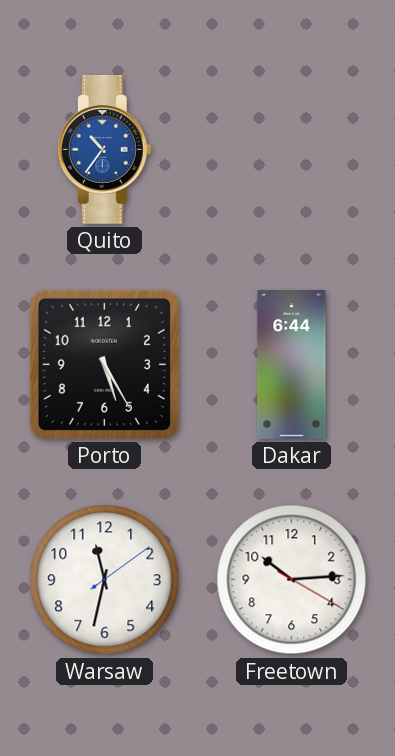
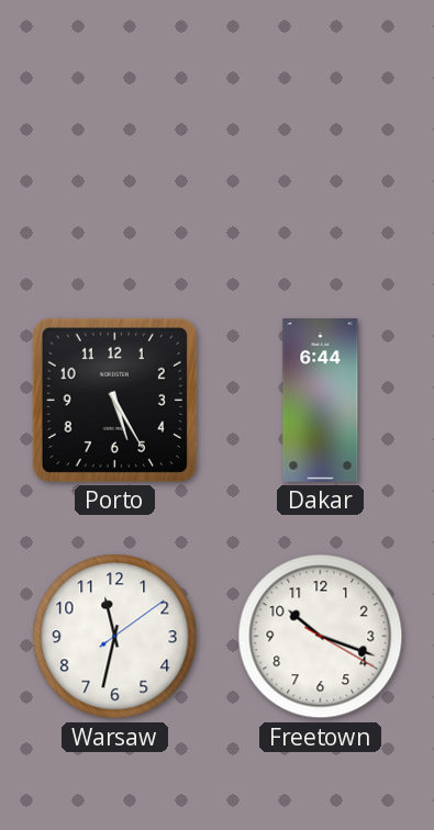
Quito: 10:36 -> none
Freetown: 10:14 -> 10:18
